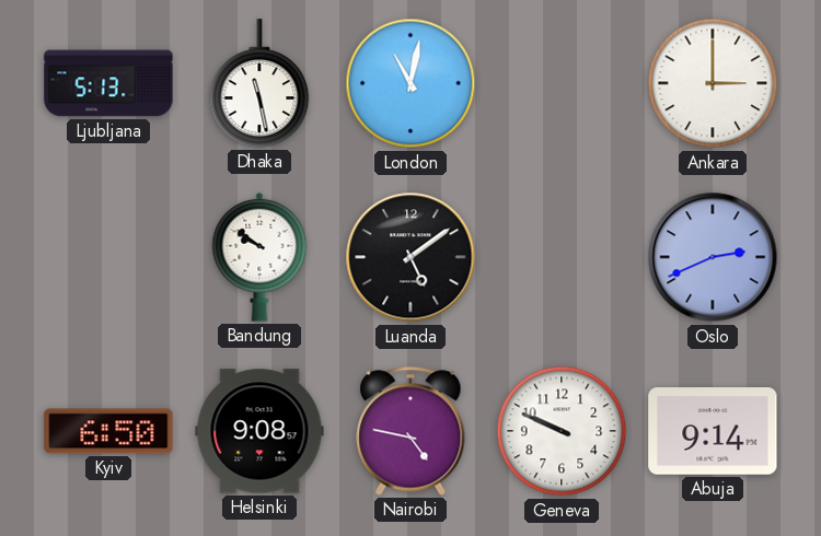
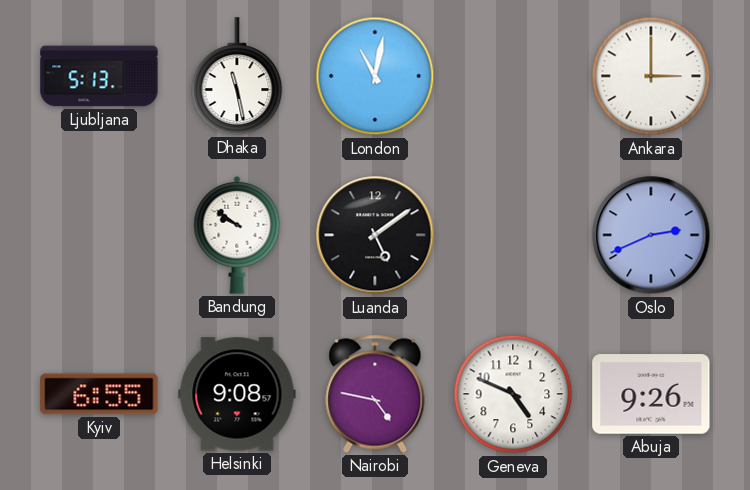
Kyiv: 6:50 -> 6:55
Geneva: 9:49 -> 4:49
Abuja: 9:14 -> 9:26
